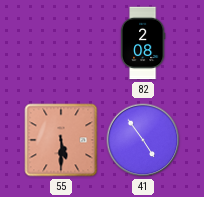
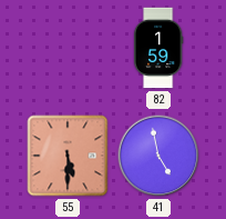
82: 2:08 -> 1:59
41: 4:54 -> 4:58
